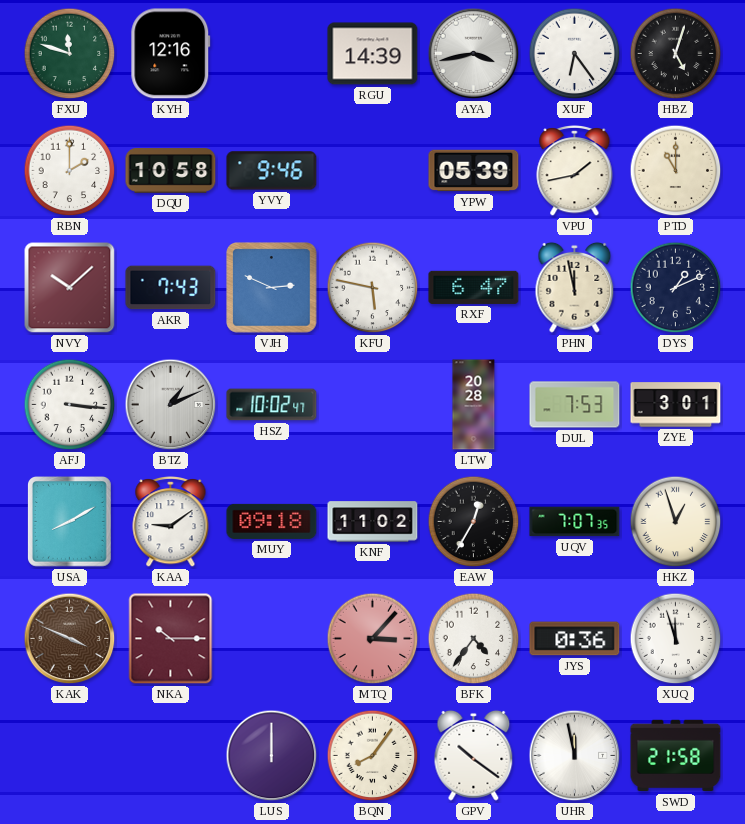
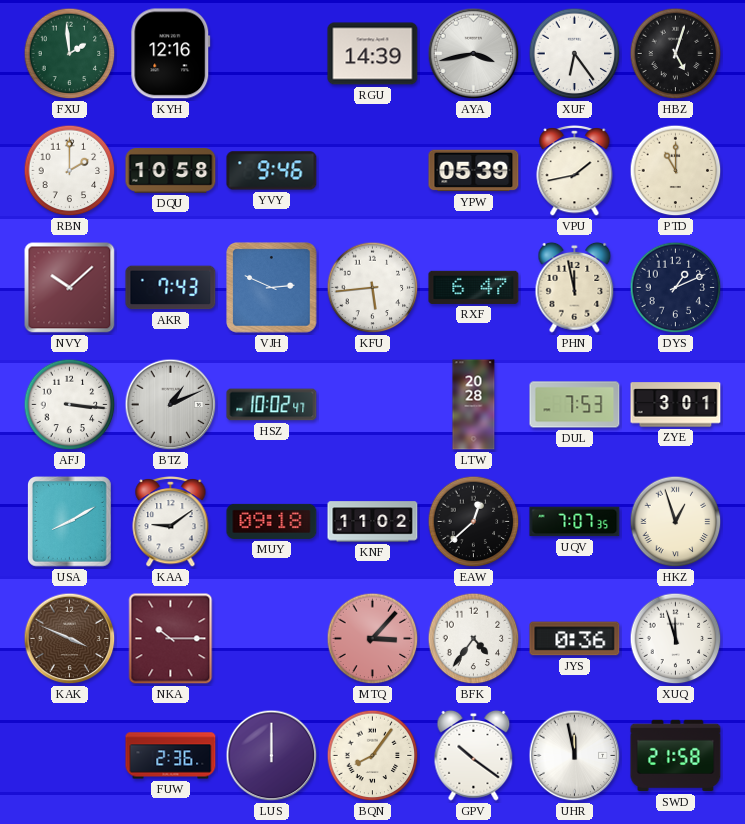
FXU: 11:48 -> 1:59
KFU: 5:47 -> 5:44
EAW: 12:35 -> 12:38
FUW: none -> 2:36
